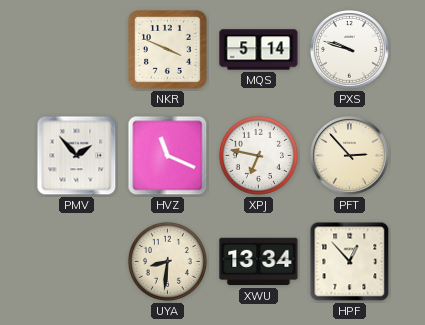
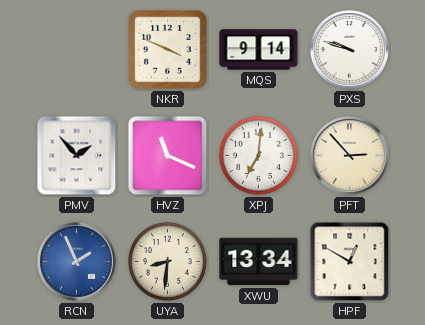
MQS: 5:14 -> 9:14
XPJ: 6:47 -> 7:01
RCN: none -> 1:56
HPF: 12:53 -> 12:50
